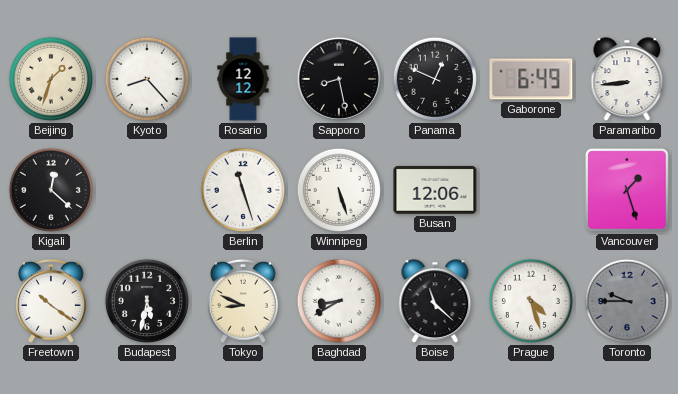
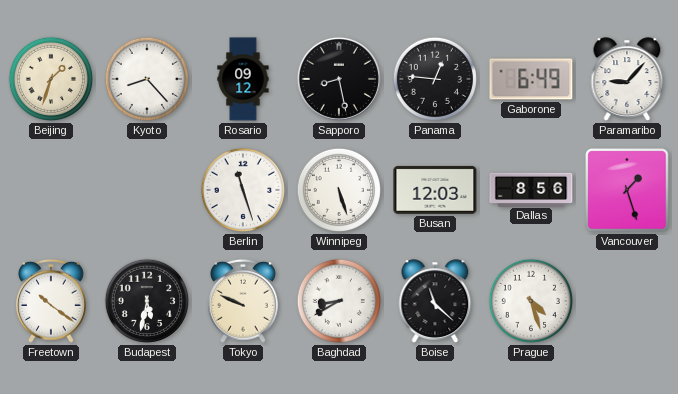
Rosario: 12:12 -> 09:12
Panama: 12:49 -> 12:46
Paramaribo: 8:44 -> 9:07
Kigali: 12:22 -> none
Busan: 12:06 -> 12:03
Dallas: none -> 8:56
Tokyo: 8:49 -> 9:49
Toronto: 9:45 -> none
